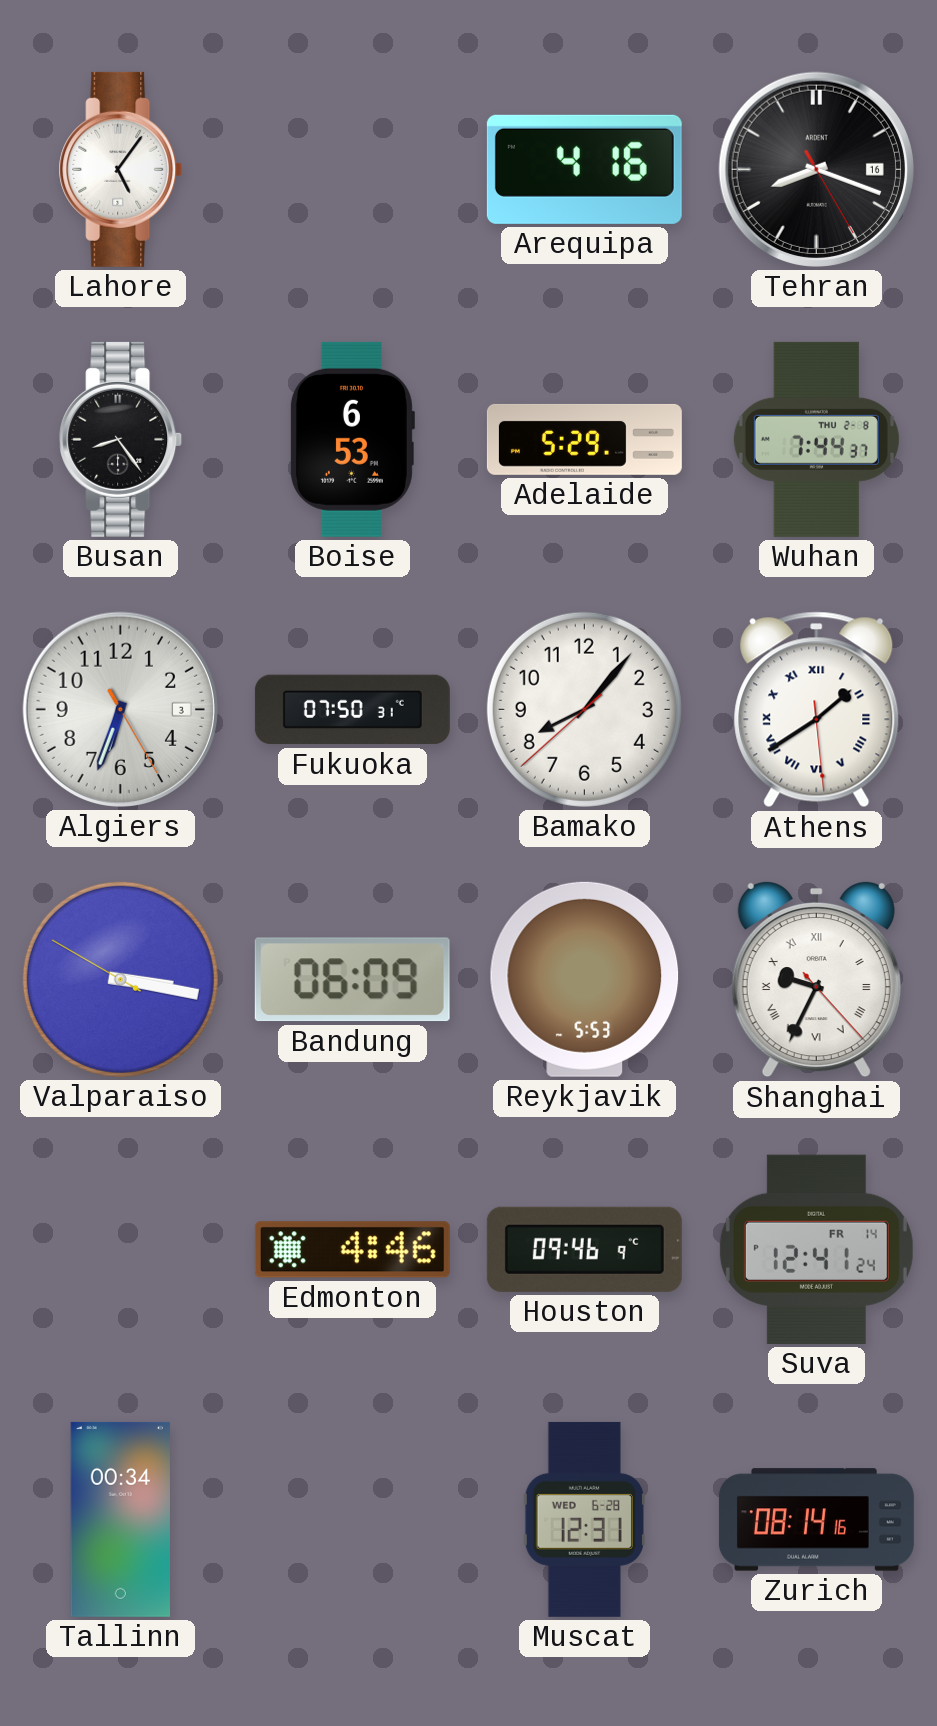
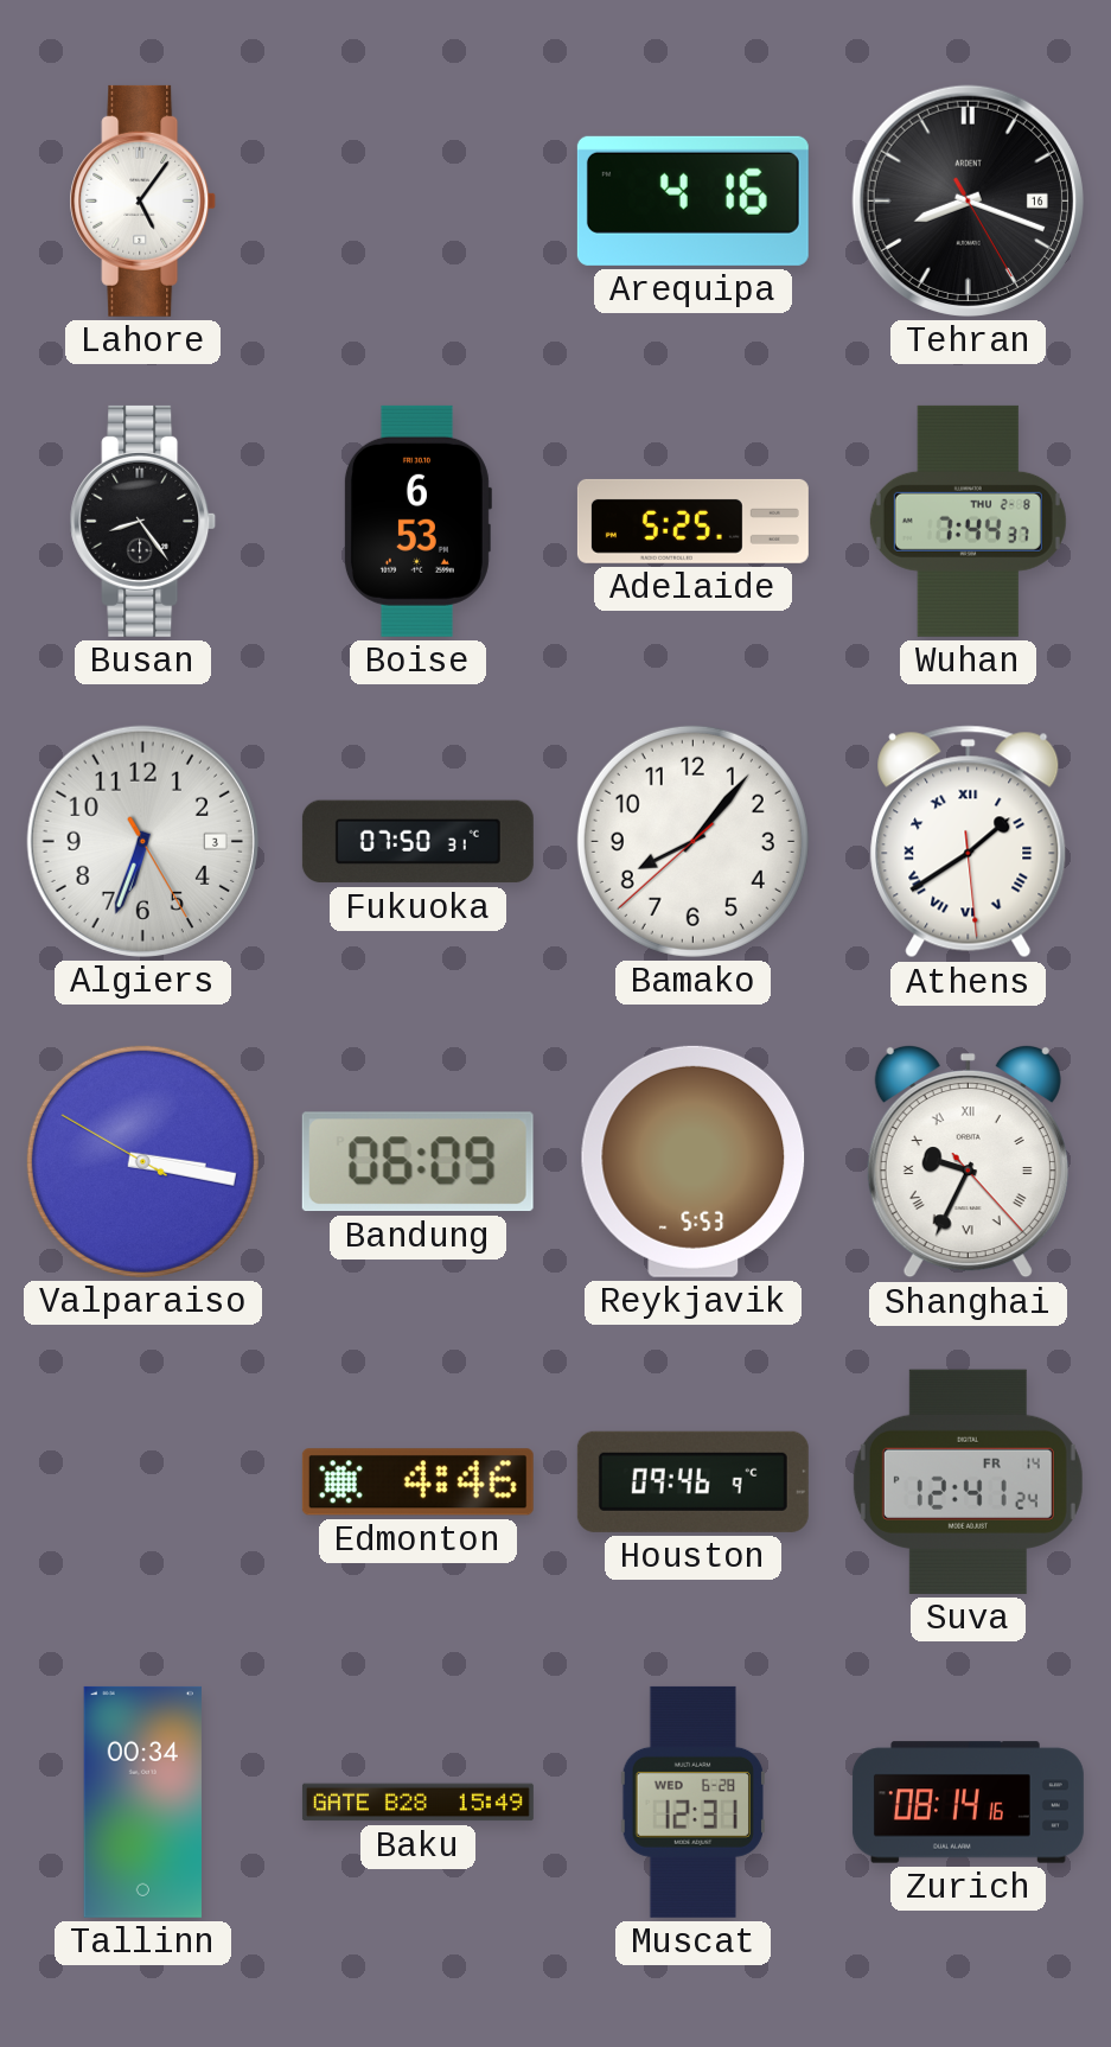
Adelaide: 5:29 -> 5:25
Baku: none -> 15:49
